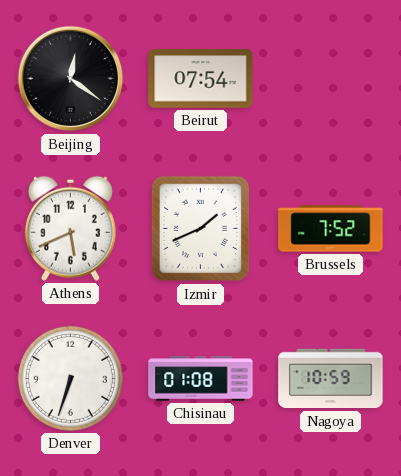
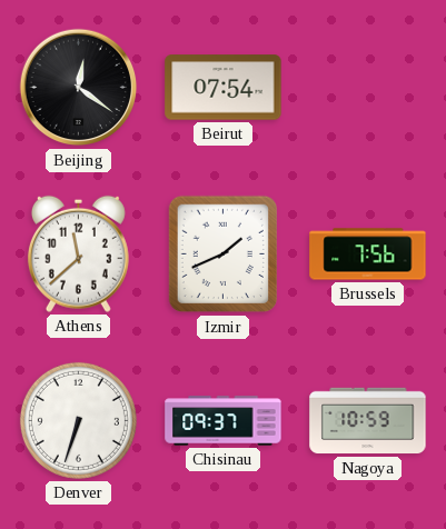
Athens: 5:41 -> 11:38
Brussels: 7:52 -> 7:56
Chisinau: 01:08 -> 09:37
